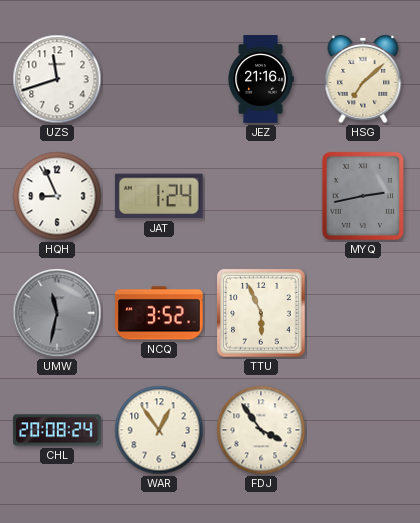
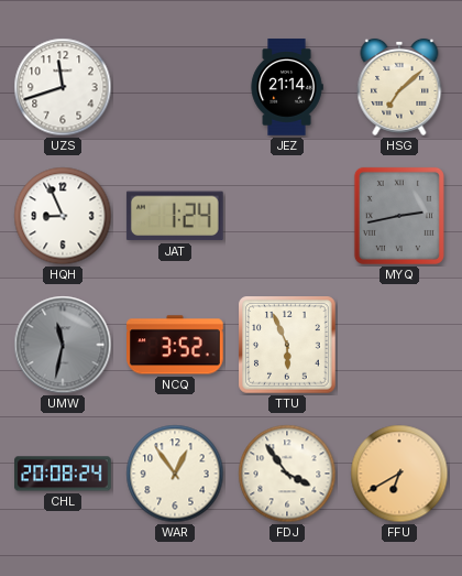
JEZ: 21:16 -> 21:14
FFU: none -> 6:40
